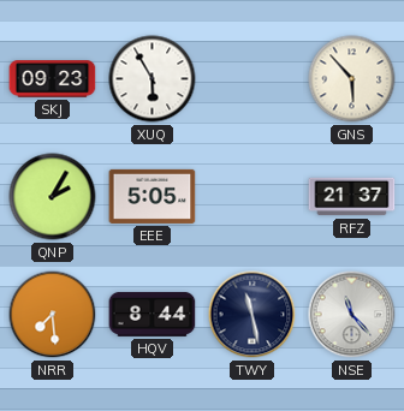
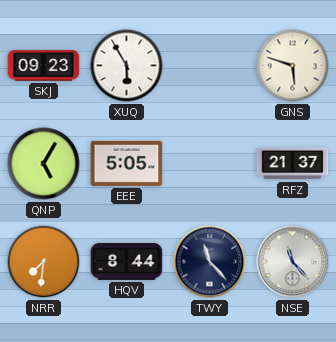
GNS: 5:53 -> 5:48
QNP: 2:05 -> 5:05
NRR: 7:29 -> 7:31
TWY: 11:28 -> 11:23
